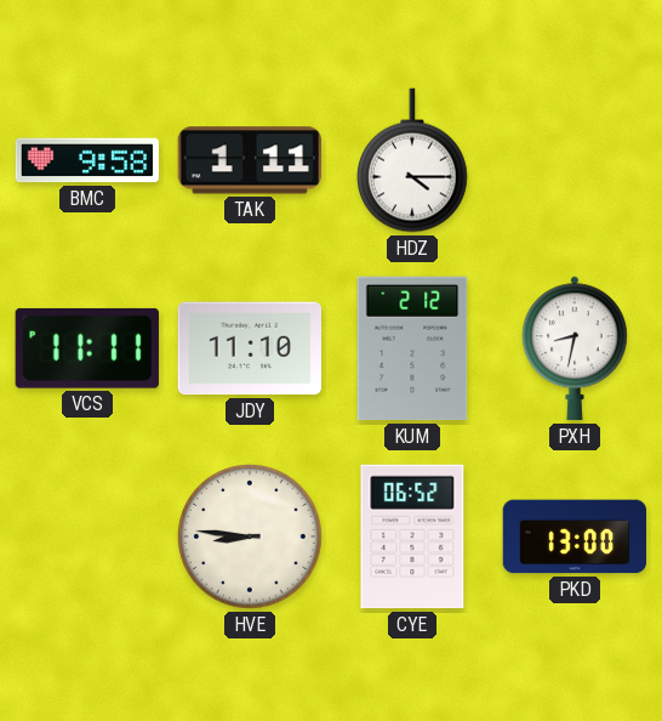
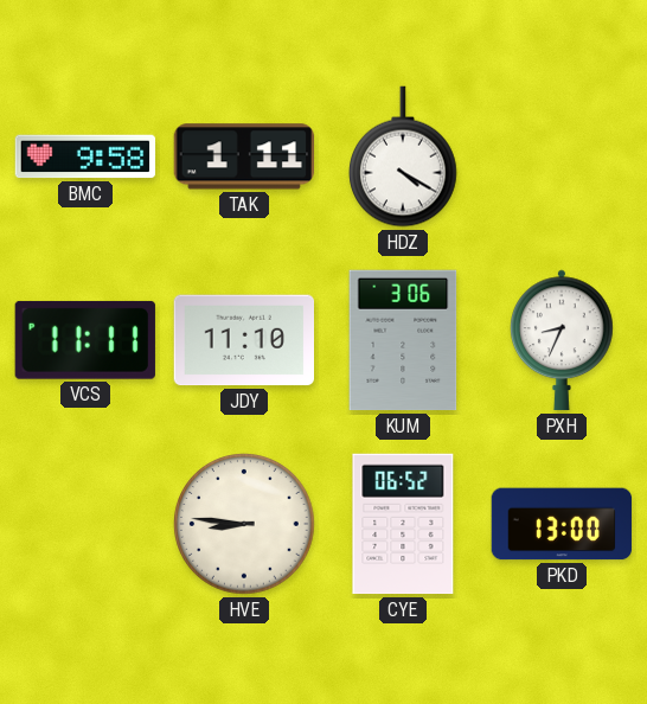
HDZ: 4:15 -> 4:20
KUM: 2:12 -> 3:06
PXH: 8:32 -> 8:34
